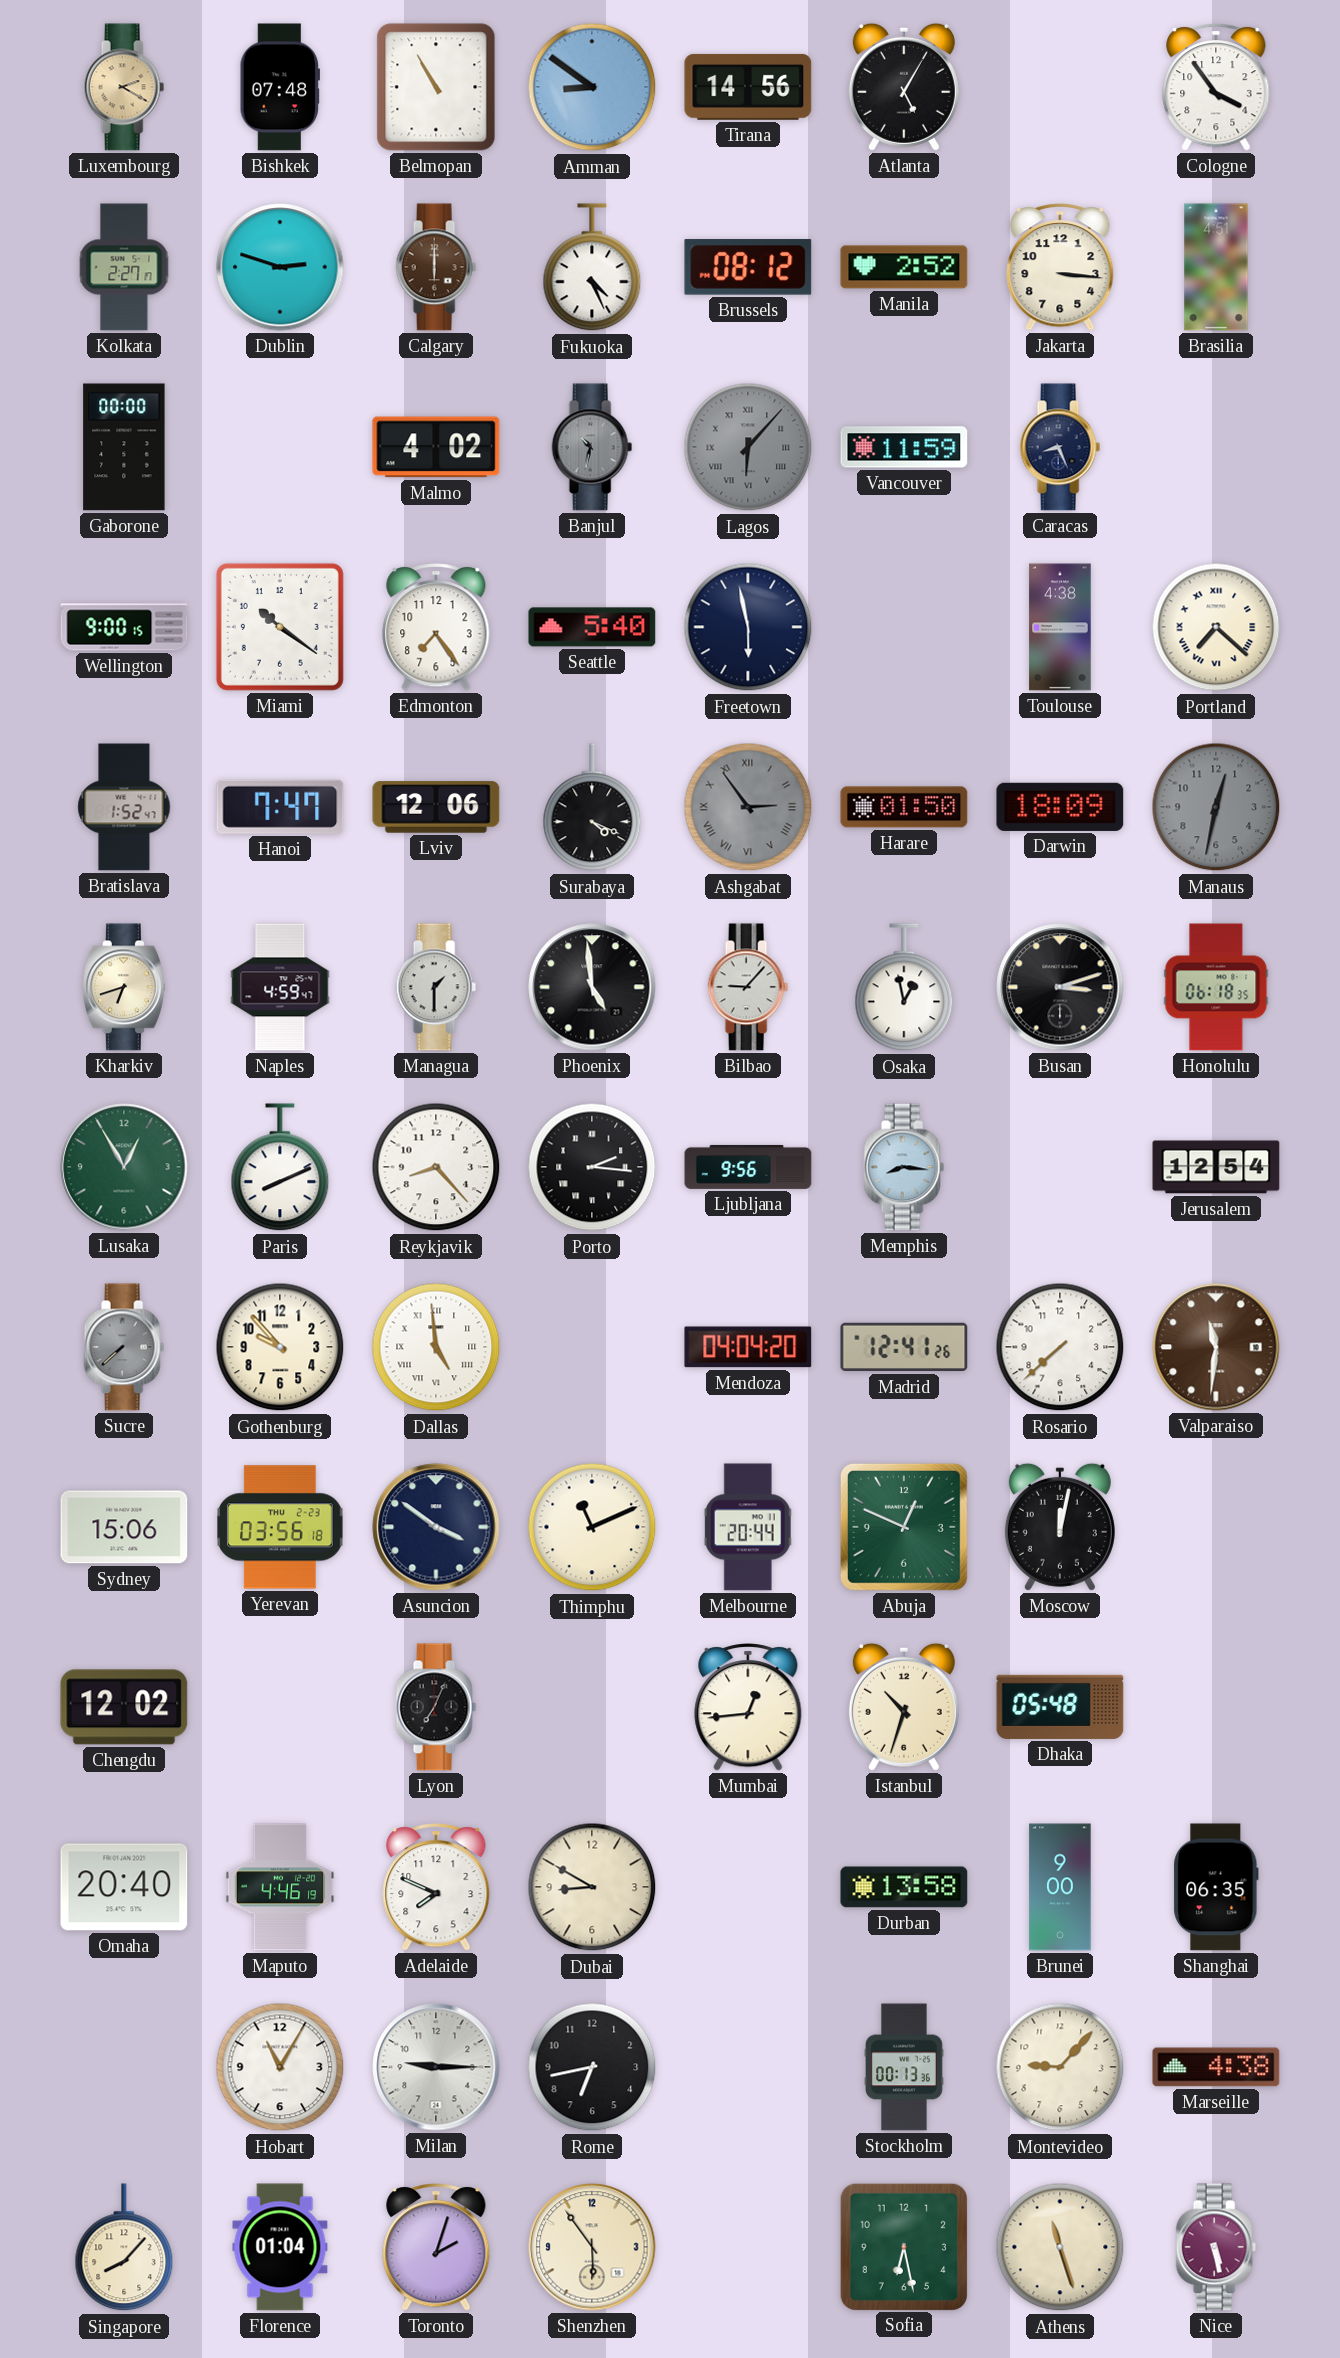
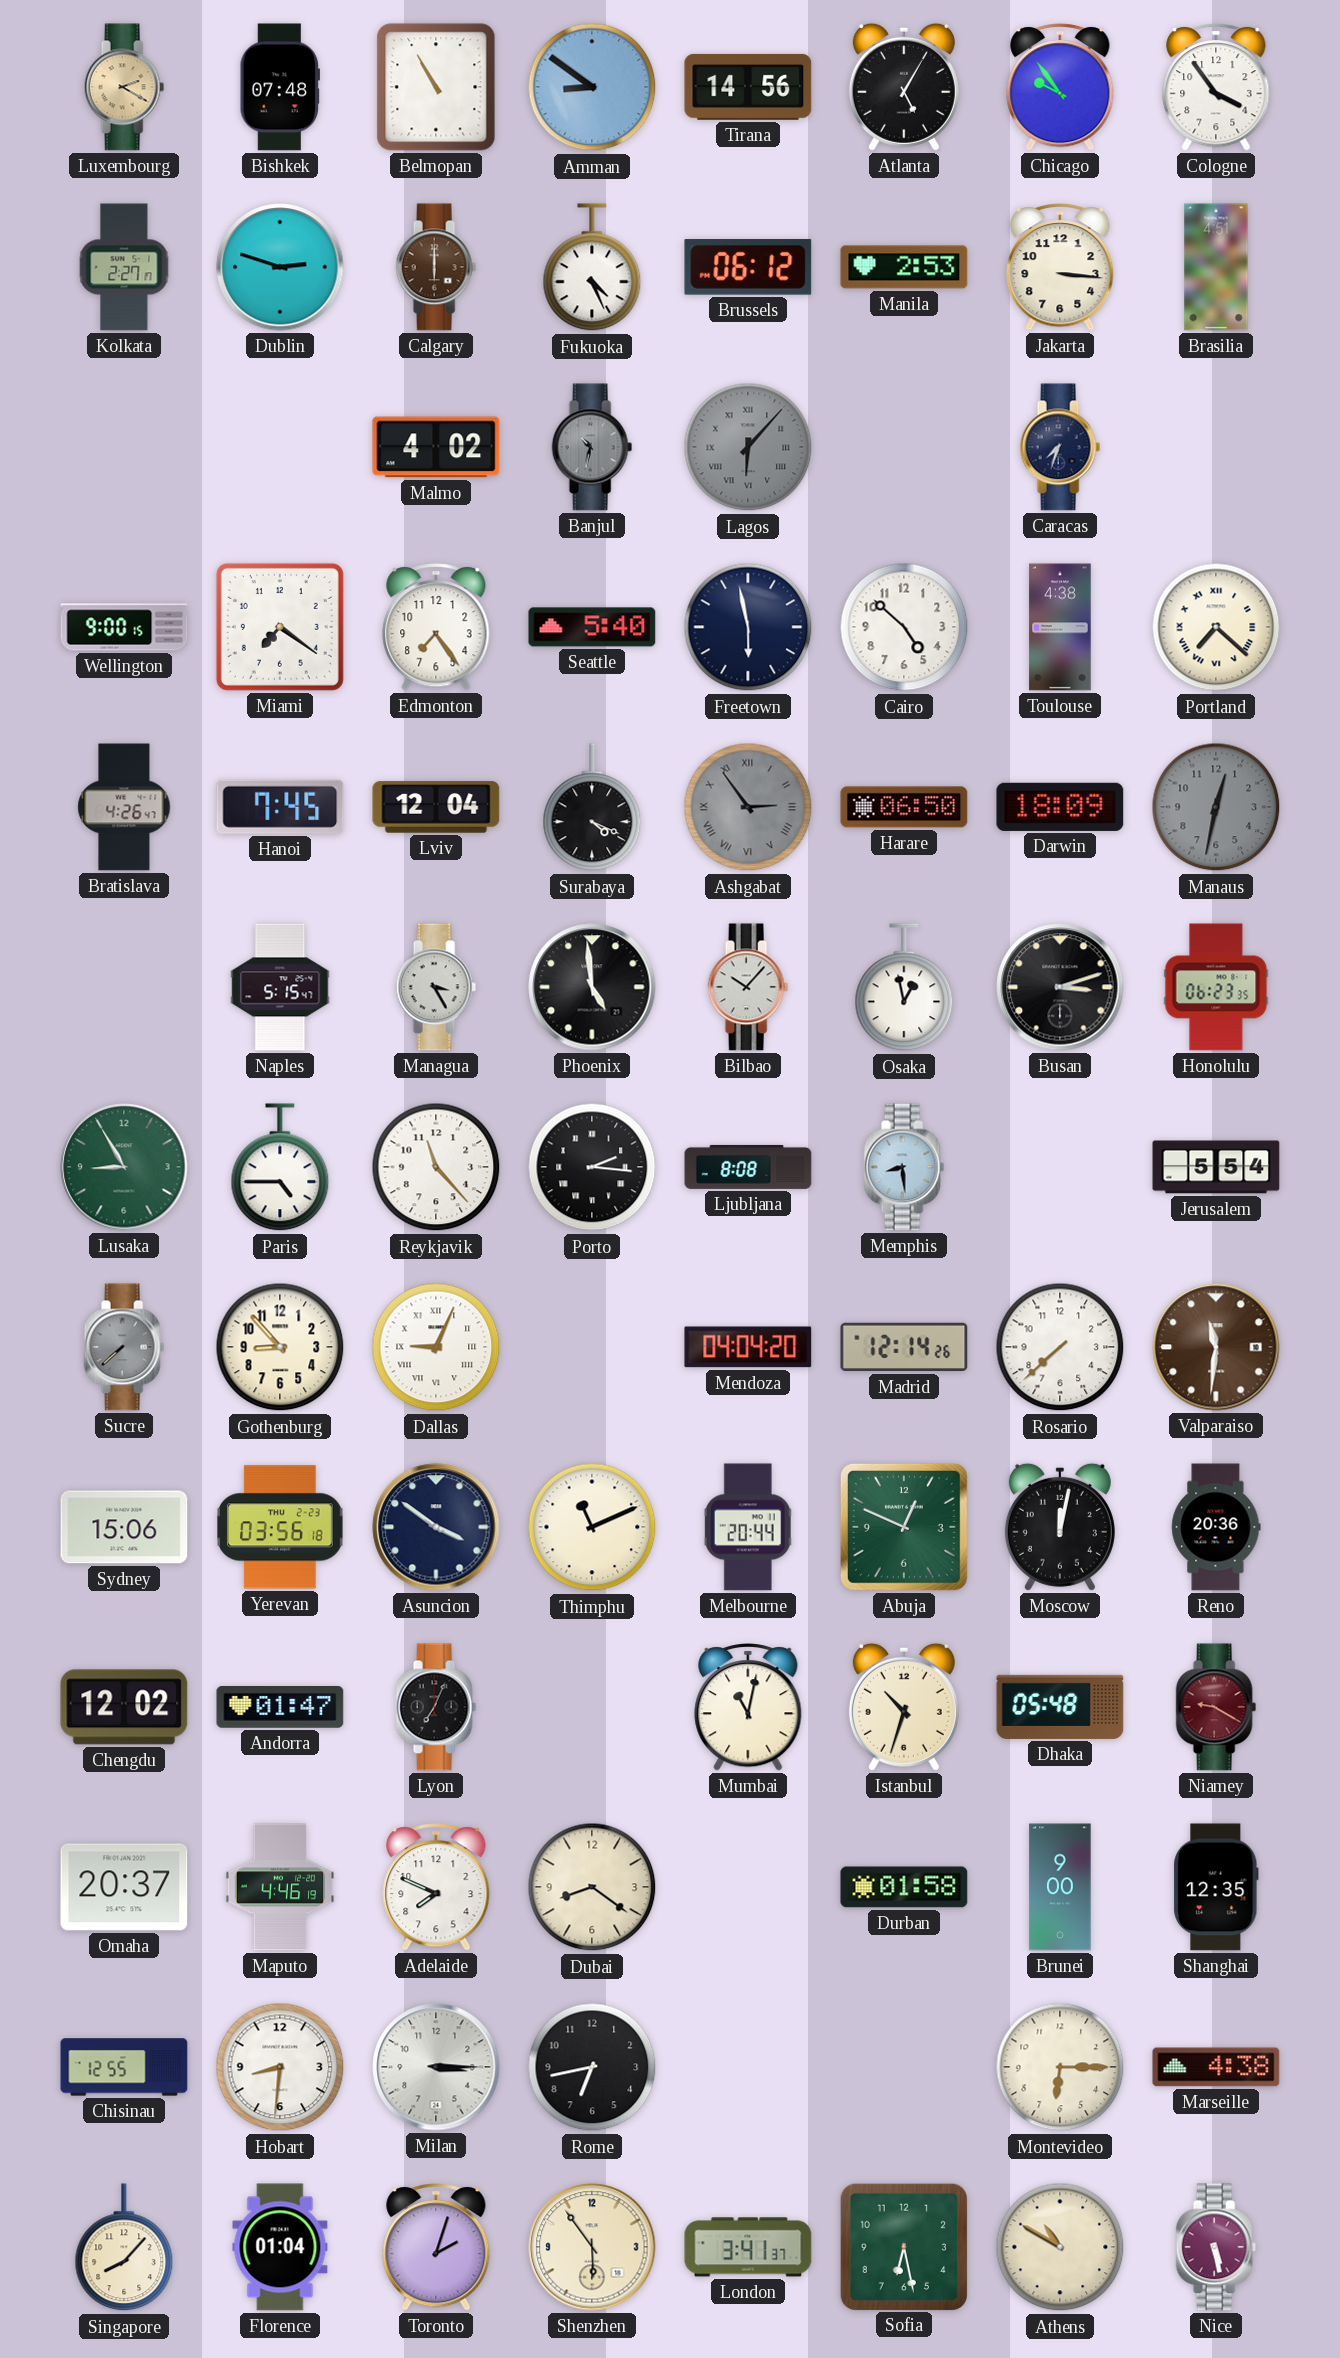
Chicago: none -> 9:54
Brussels: 08:12 -> 06:12
Manila: 2:52 -> 2:53
Gaborone: 00:00 -> none
Vancouver: 11:59 -> none
Caracas: 8:26 -> 7:33
Miami: 10:21 -> 7:21
Cairo: none -> 4:52
Bratislava: 1:52 -> 4:26
Hanoi: 7:47 -> 7:45
Lviv: 12:06 -> 12:04
Harare: 01:50 -> 06:50
Kharkiv: 6:42 -> none
Naples: 4:59 -> 5:15
Managua: 1:30 -> 3:25
Bilbao: 9:07 -> 10:07
Honolulu: 06:18 -> 06:23
Lusaka: 12:55 -> 8:55
Paris: 8:11 -> 4:45
Reykjavik: 8:23 -> 11:23
Ljubljana: 9:56 -> 8:08
Memphis: 8:16 -> 8:29
Jerusalem: 12:54 -> 5:54
Gothenburg: 9:53 -> 8:53
Dallas: 4:59 -> 9:04
Madrid: 12:41 -> 12:14
Reno: none -> 20:36
Andorra: none -> 01:47
Mumbai: 12:44 -> 11:02
Niamey: none -> 9:20
Omaha: 20:40 -> 20:37
Dubai: 8:50 -> 8:21
Durban: 13:58 -> 01:58
Shanghai: 06:35 -> 12:35
Chisinau: none -> 12:55
Hobart: 11:05 -> 8:31
Milan: 9:15 -> 3:15
Stockholm: 00:13 -> none
Montevideo: 9:07 -> 6:15
London: none -> 3:41
Athens: 11:27 -> 10:50
